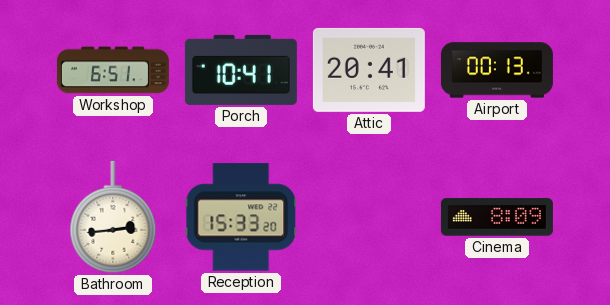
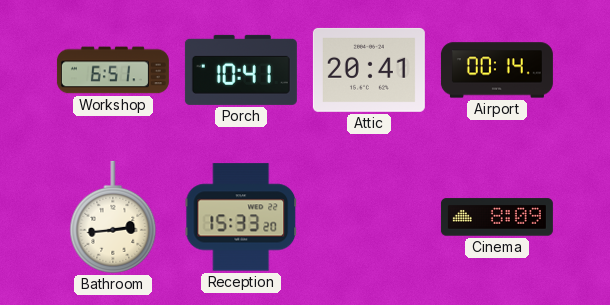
Airport: 00:13 -> 00:14
